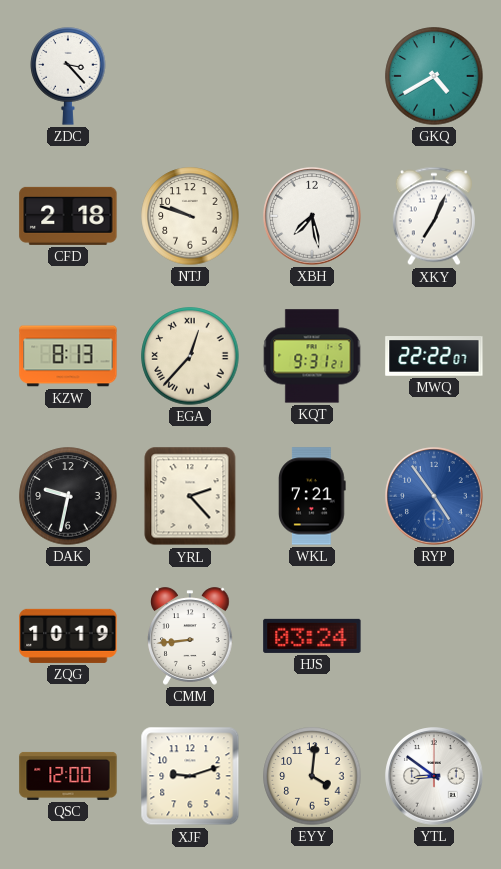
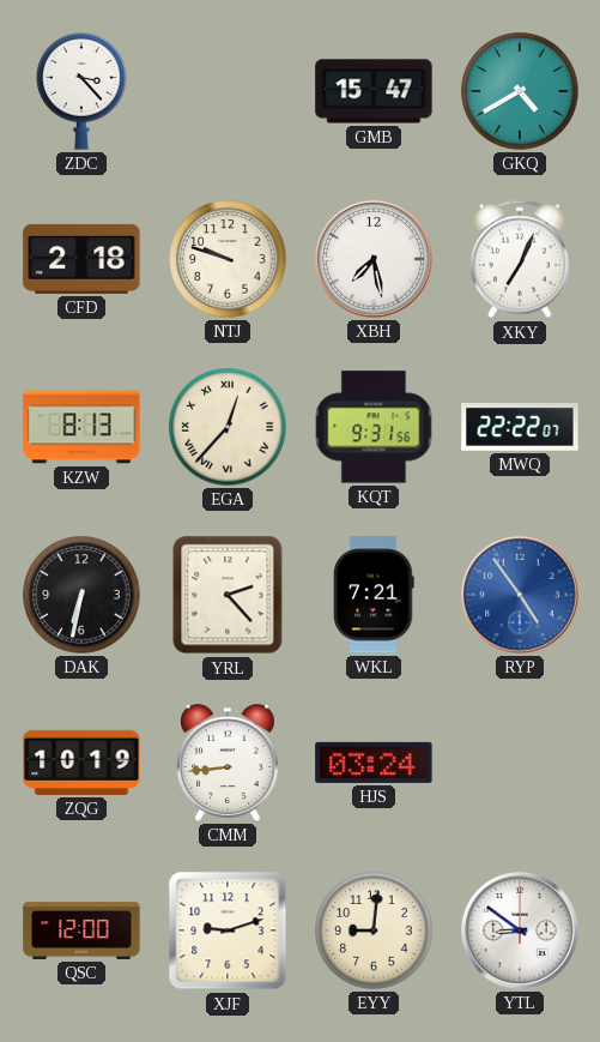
GMB: none -> 15:47
KQT: 9:31:21 -> 9:31:56
DAK: 9:32 -> 6:32
EYY: 4:01 -> 9:01
